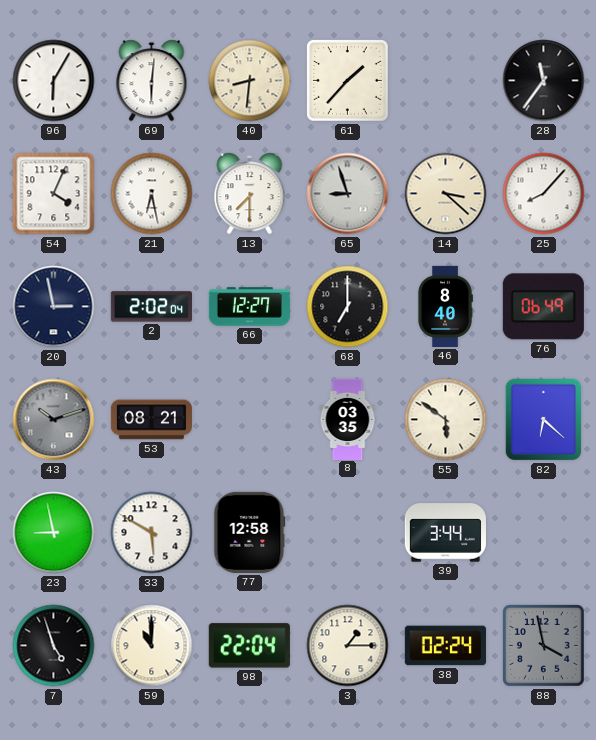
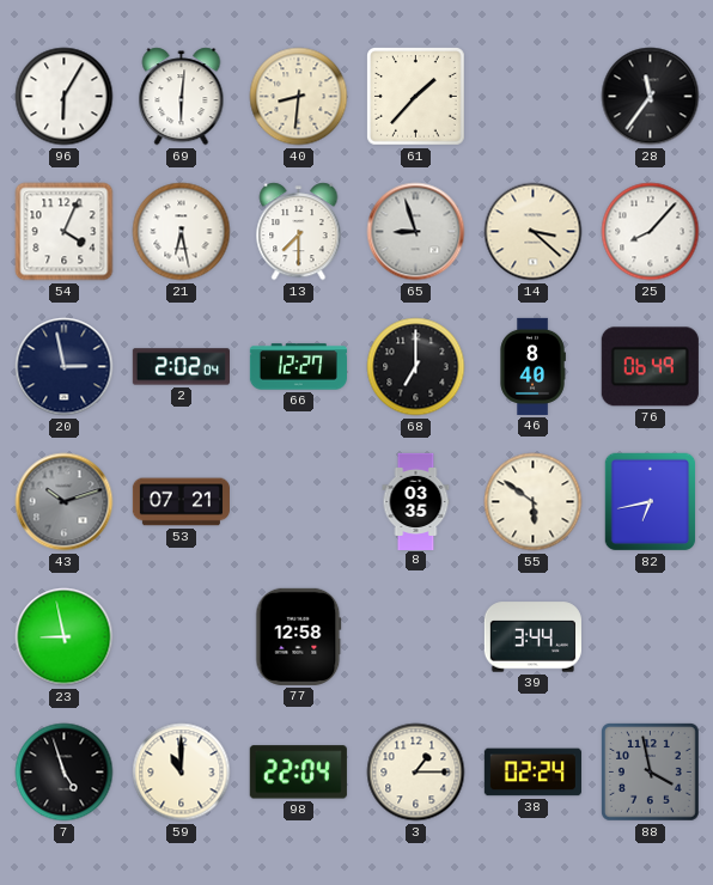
53: 08:21 -> 07:21
82: 6:22 -> 6:43
33: 5:50 -> none
